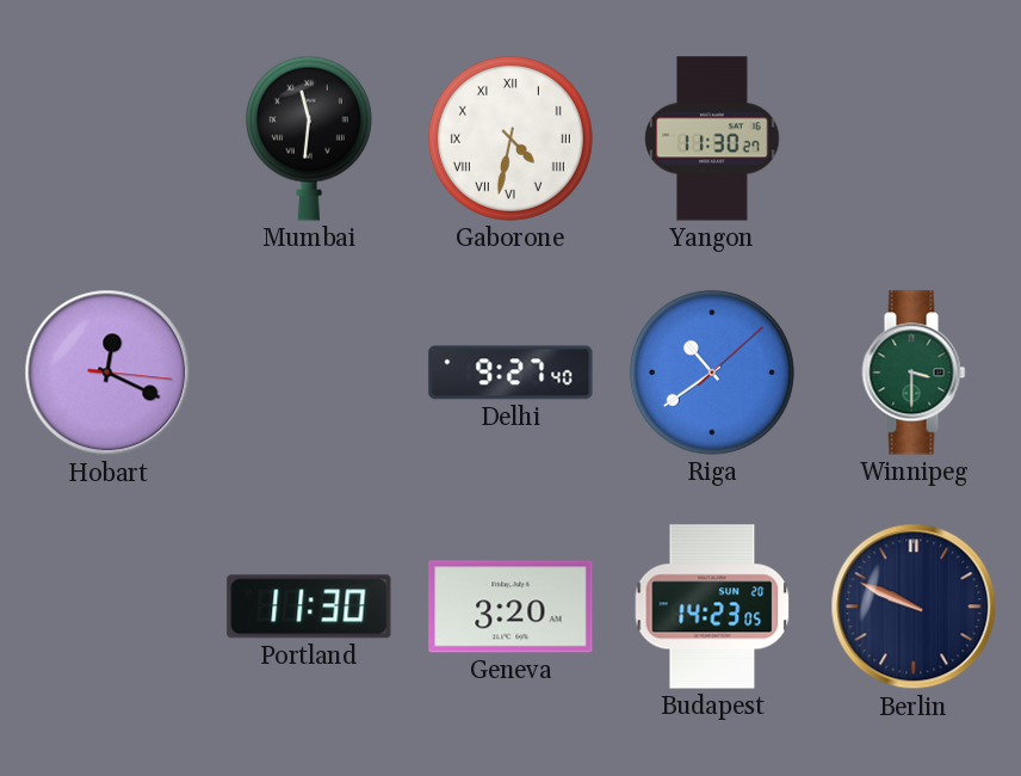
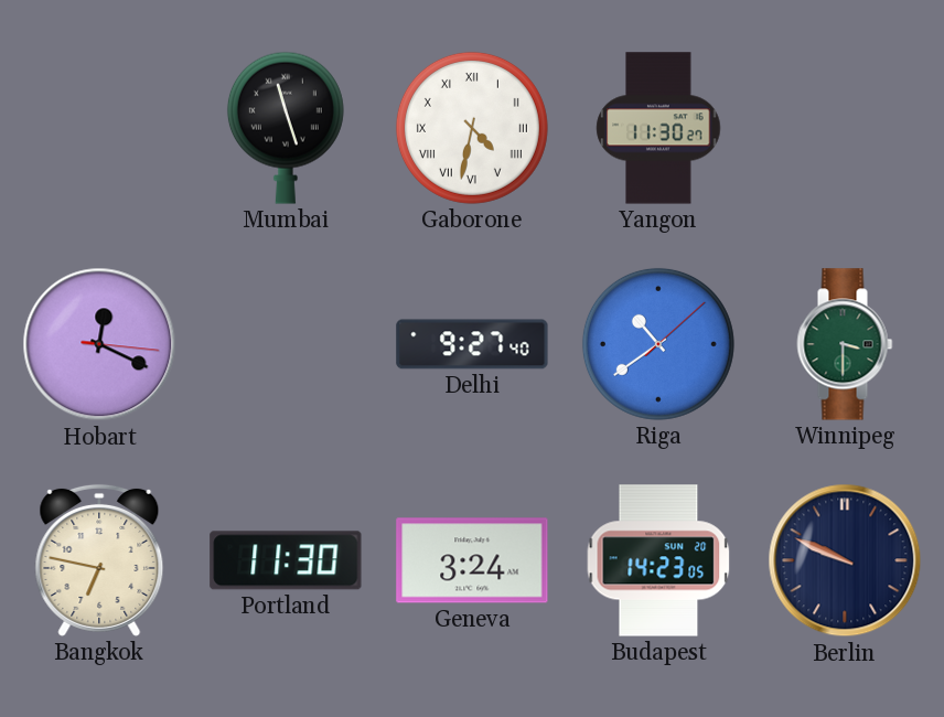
Mumbai: 11:31 -> 11:27
Bangkok: none -> 6:47
Geneva: 3:20 -> 3:24
